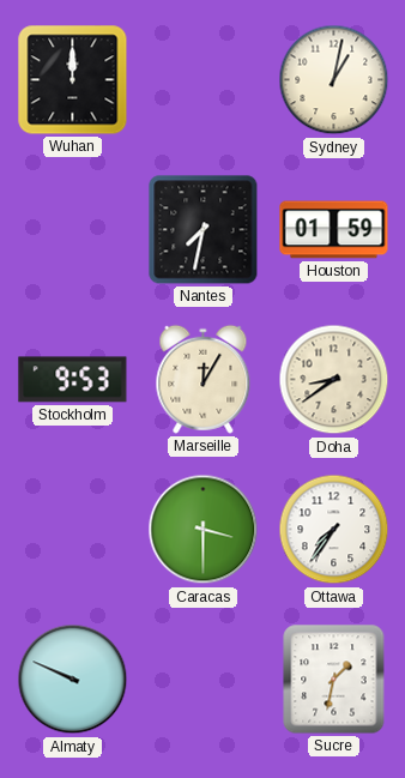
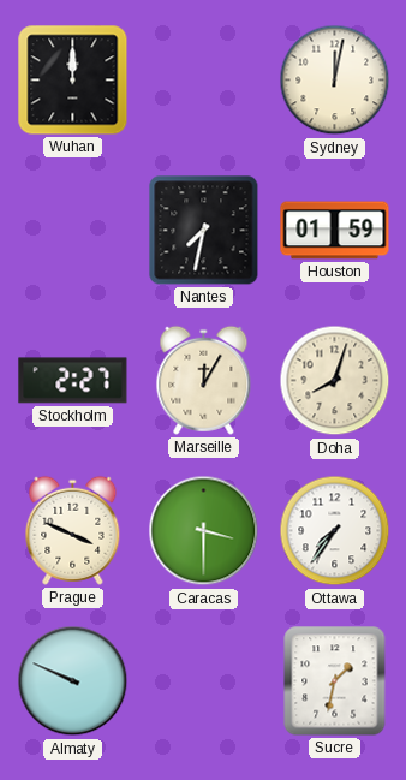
Sydney: 1:02 -> 12:02
Stockholm: 9:53 -> 2:27
Doha: 8:39 -> 8:03
Prague: none -> 3:49
